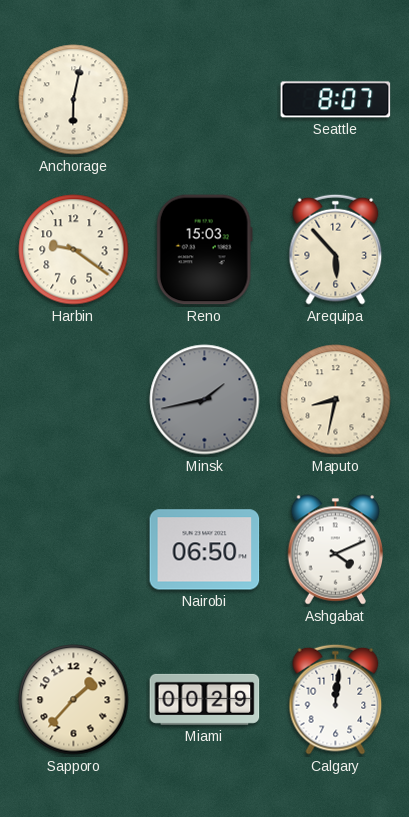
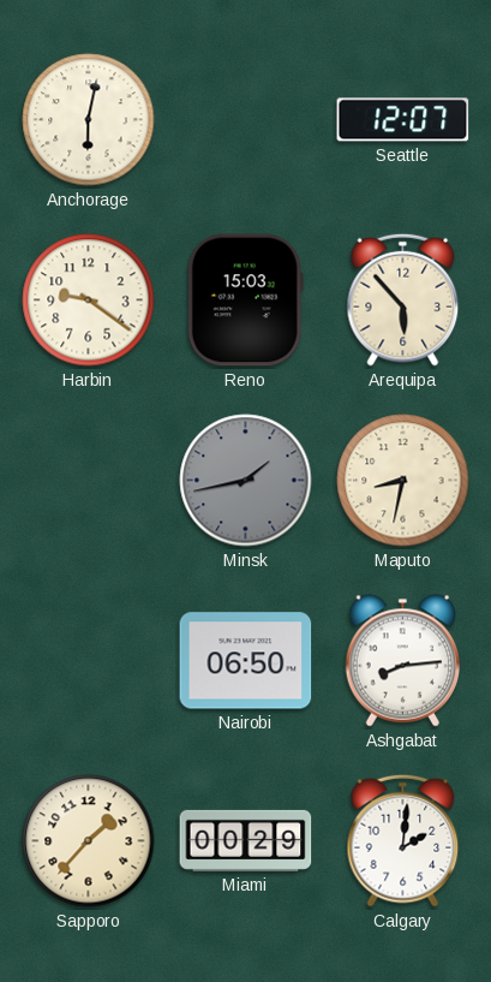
Seattle: 8:07 -> 12:07
Ashgabat: 4:11 -> 8:14
Calgary: 12:01 -> 2:01
